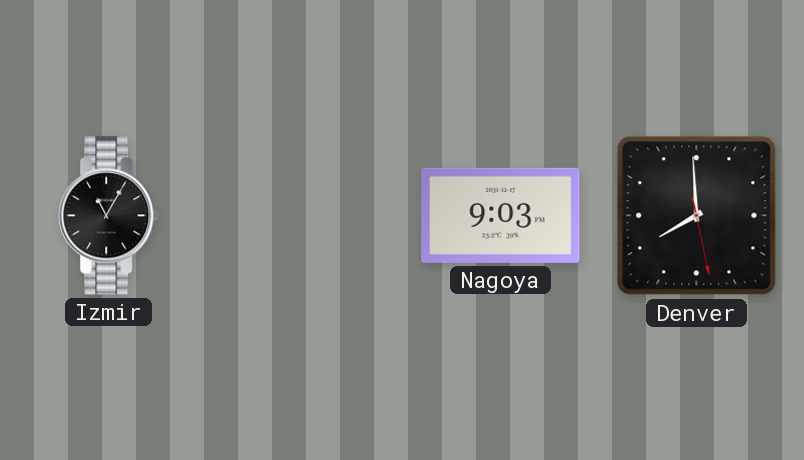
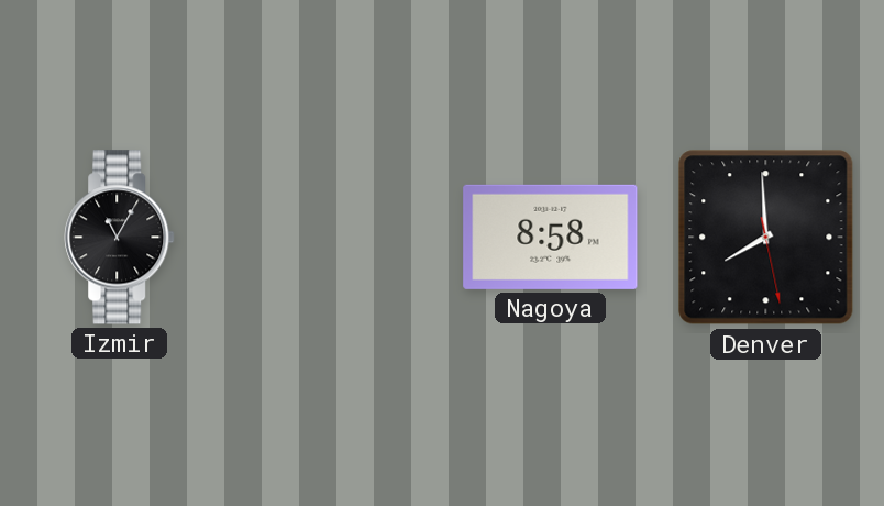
Nagoya: 9:03 -> 8:58
